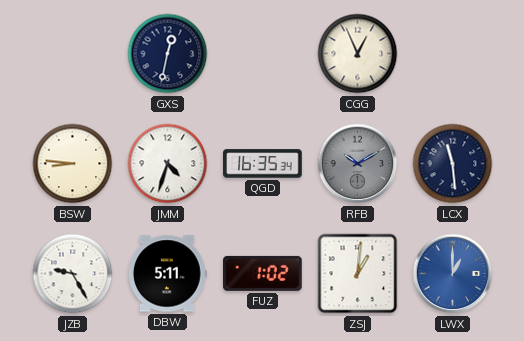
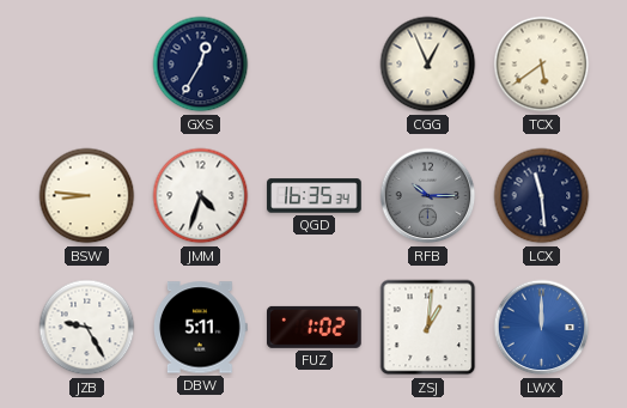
GXS: 12:32 -> 12:35
TCX: none -> 5:39
RFB: 10:10 -> 10:15
LWX: 1:00 -> 12:00
